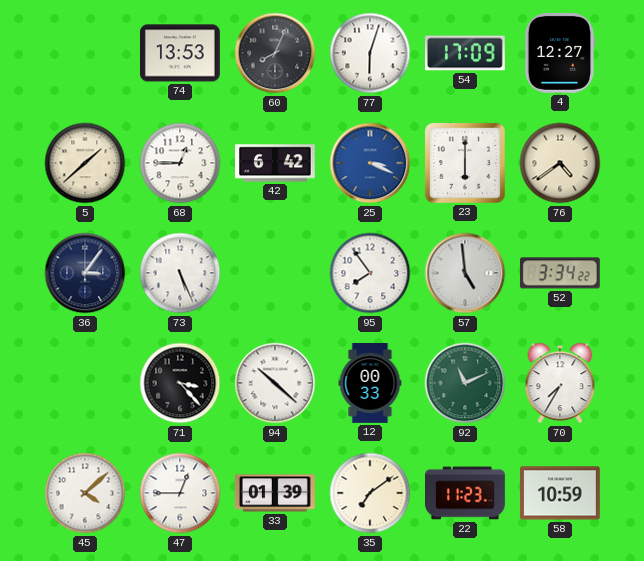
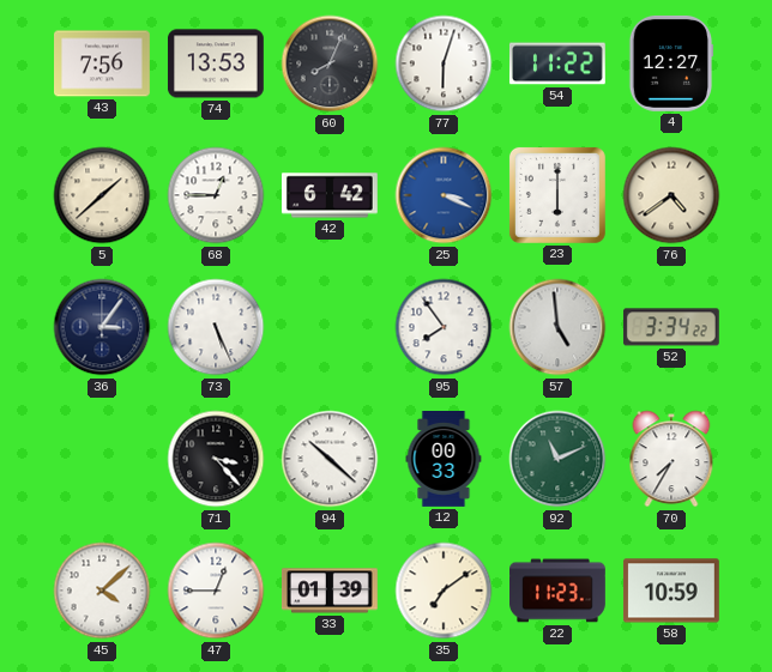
43: none -> 7:56
54: 17:09 -> 11:22
